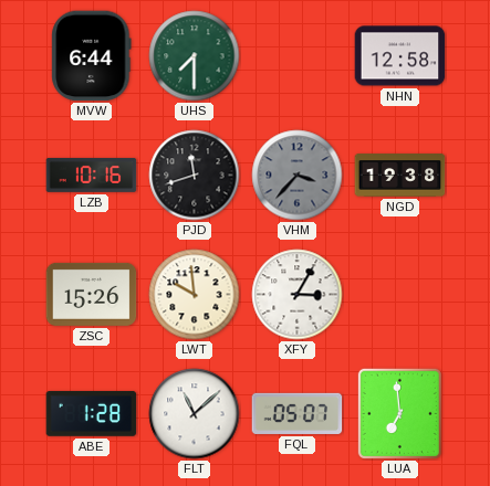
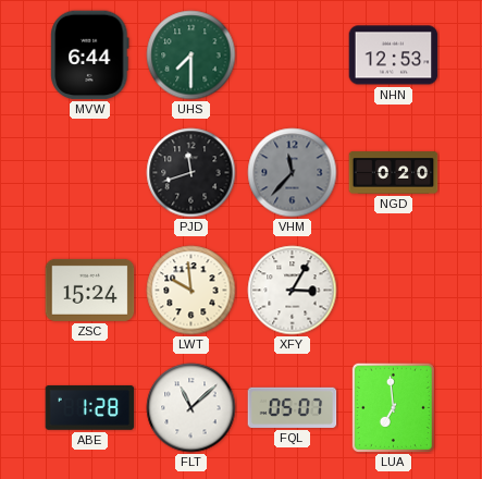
NHN: 12:58 -> 12:53
LZB: 10:16 -> none
VHM: 3:37 -> 11:37
NGD: 19:38 -> 0:20
ZSC: 15:26 -> 15:24
